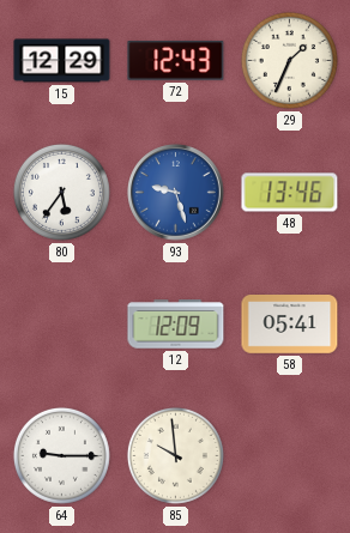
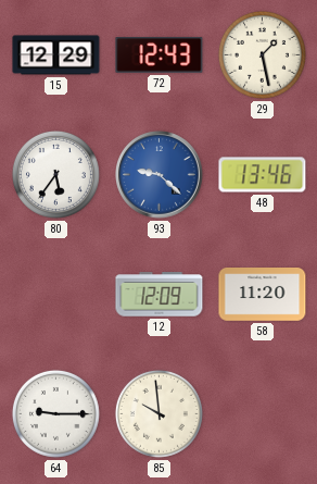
29: 1:34 -> 1:28
93: 9:27 -> 9:22
58: 05:41 -> 11:20
